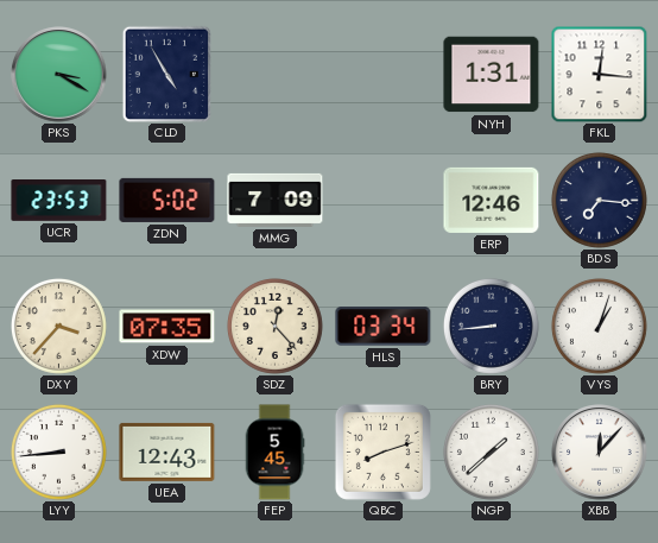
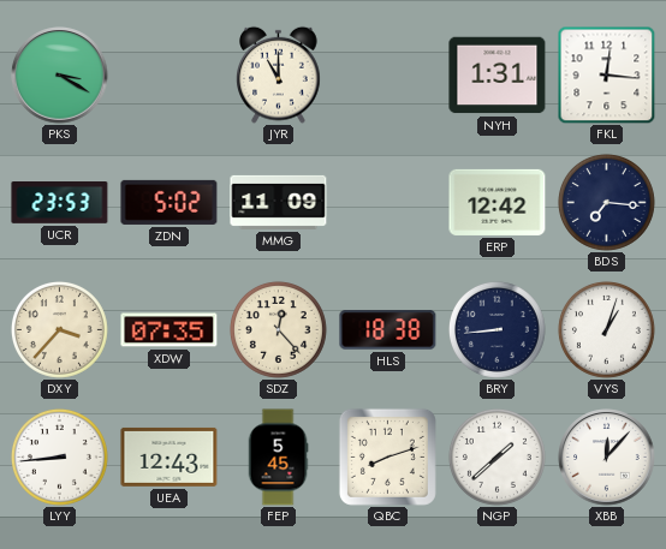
CLD: 4:55 -> none
JYR: none -> 11:00
MMG: 7:09 -> 11:09
ERP: 12:46 -> 12:42
HLS: 03:34 -> 18:38
